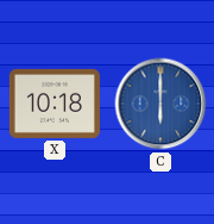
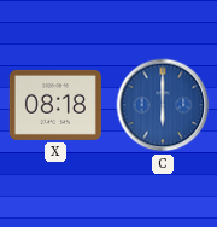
X: 10:18 -> 08:18
